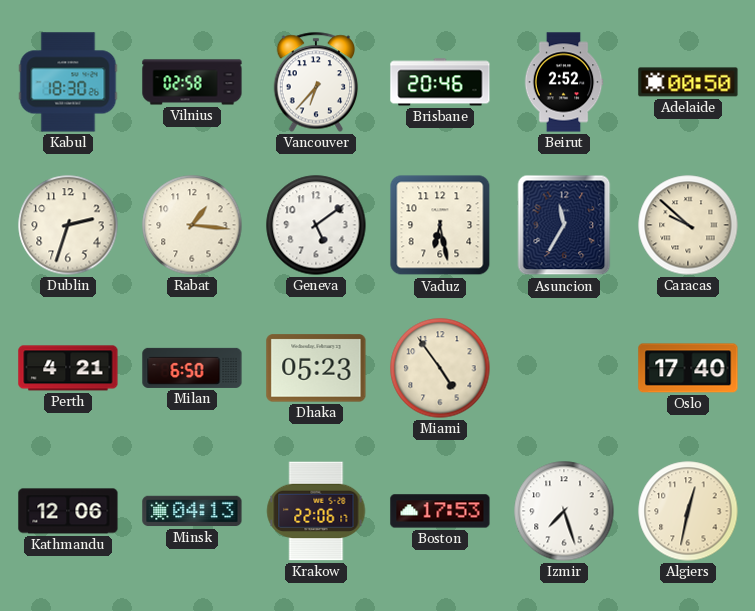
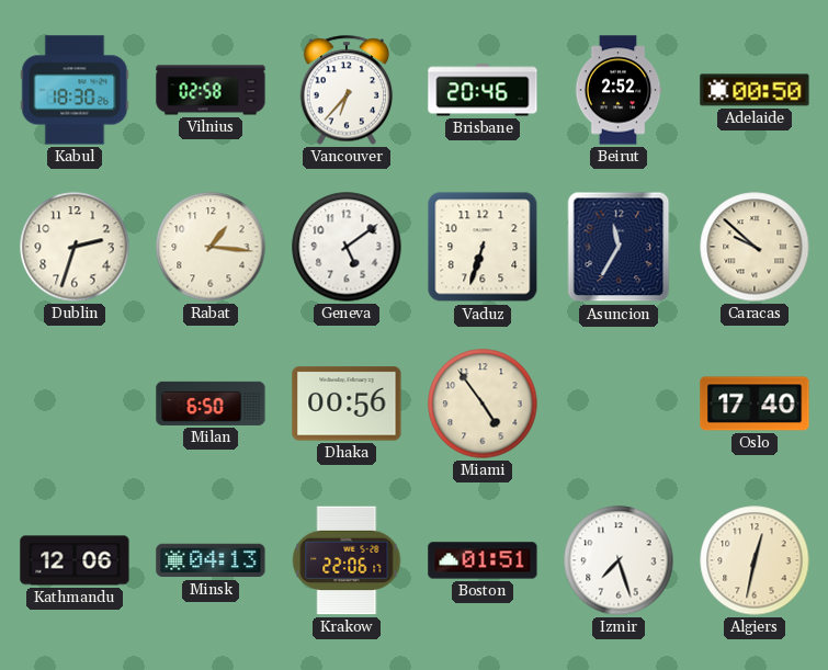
Vaduz: 6:28 -> 6:33
Perth: 4:21 -> none
Dhaka: 05:23 -> 00:56
Boston: 17:53 -> 01:51
